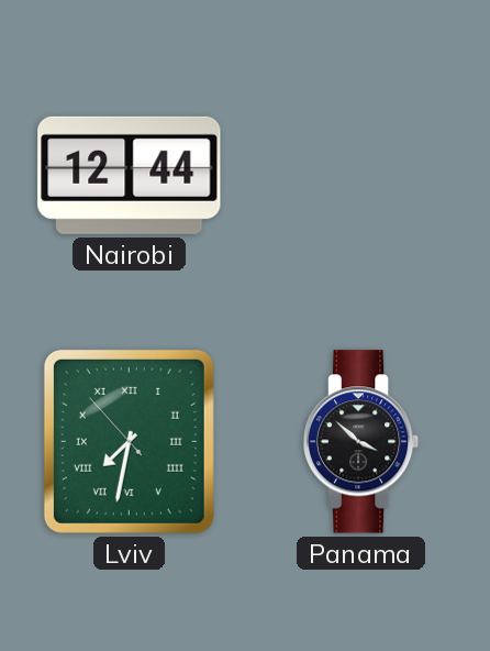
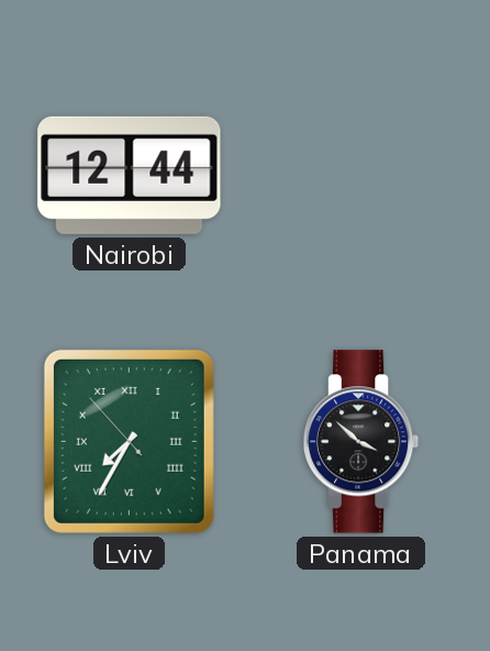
Lviv: 7:31 -> 7:34
